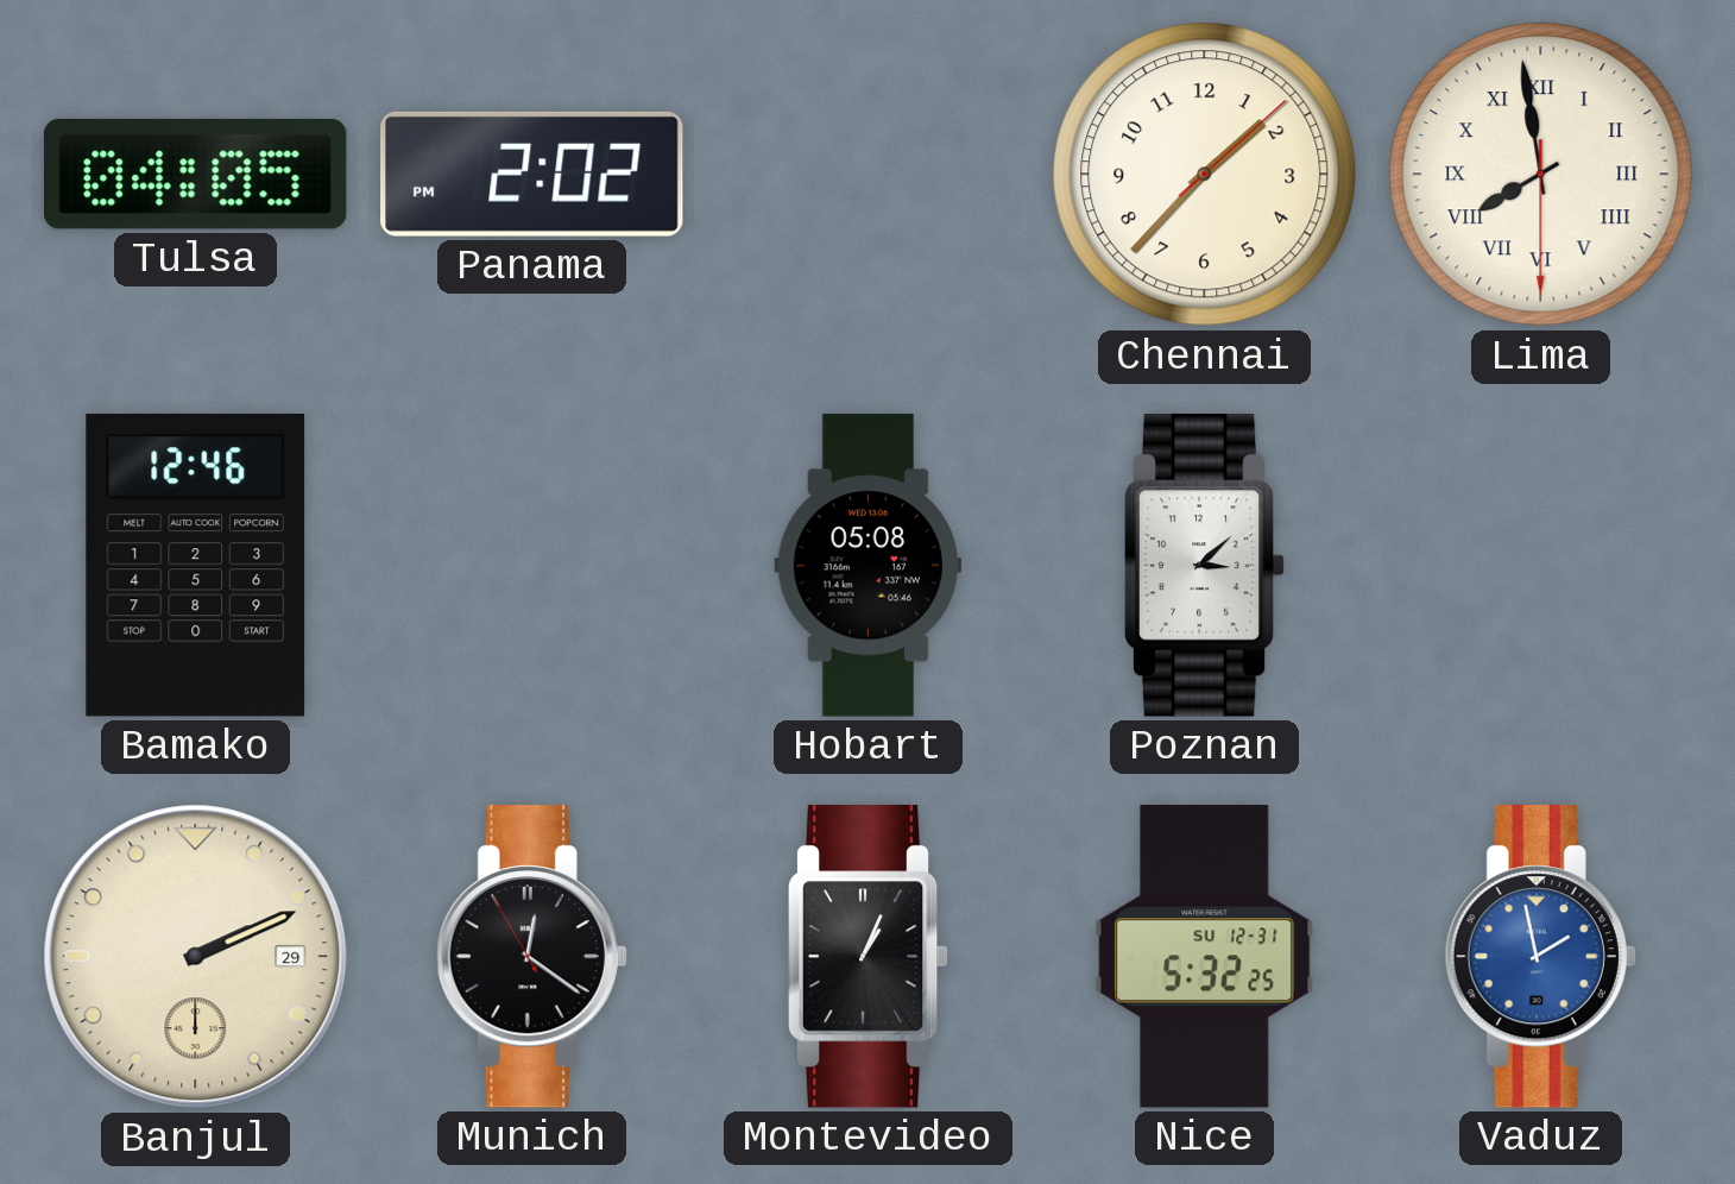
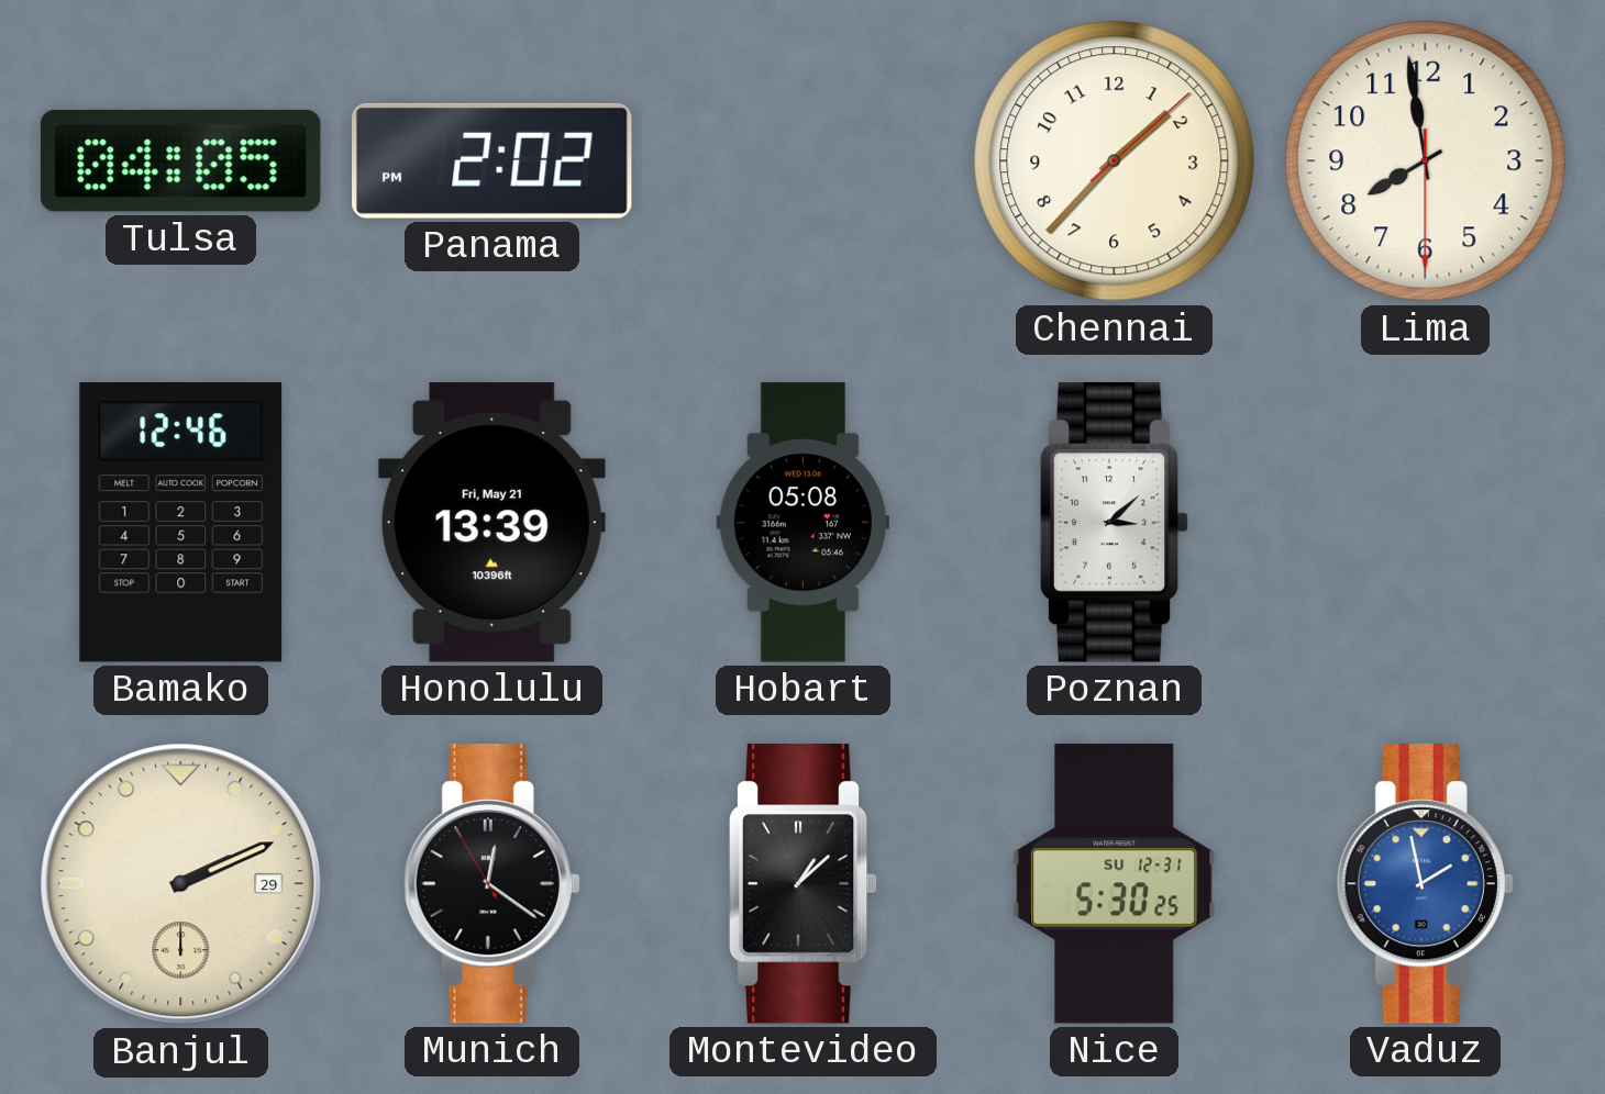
Lima numerals: Roman -> Arabic
Honolulu: none -> 13:39
Montevideo: 1:04 -> 1:08
Nice: 5:32 -> 5:30
